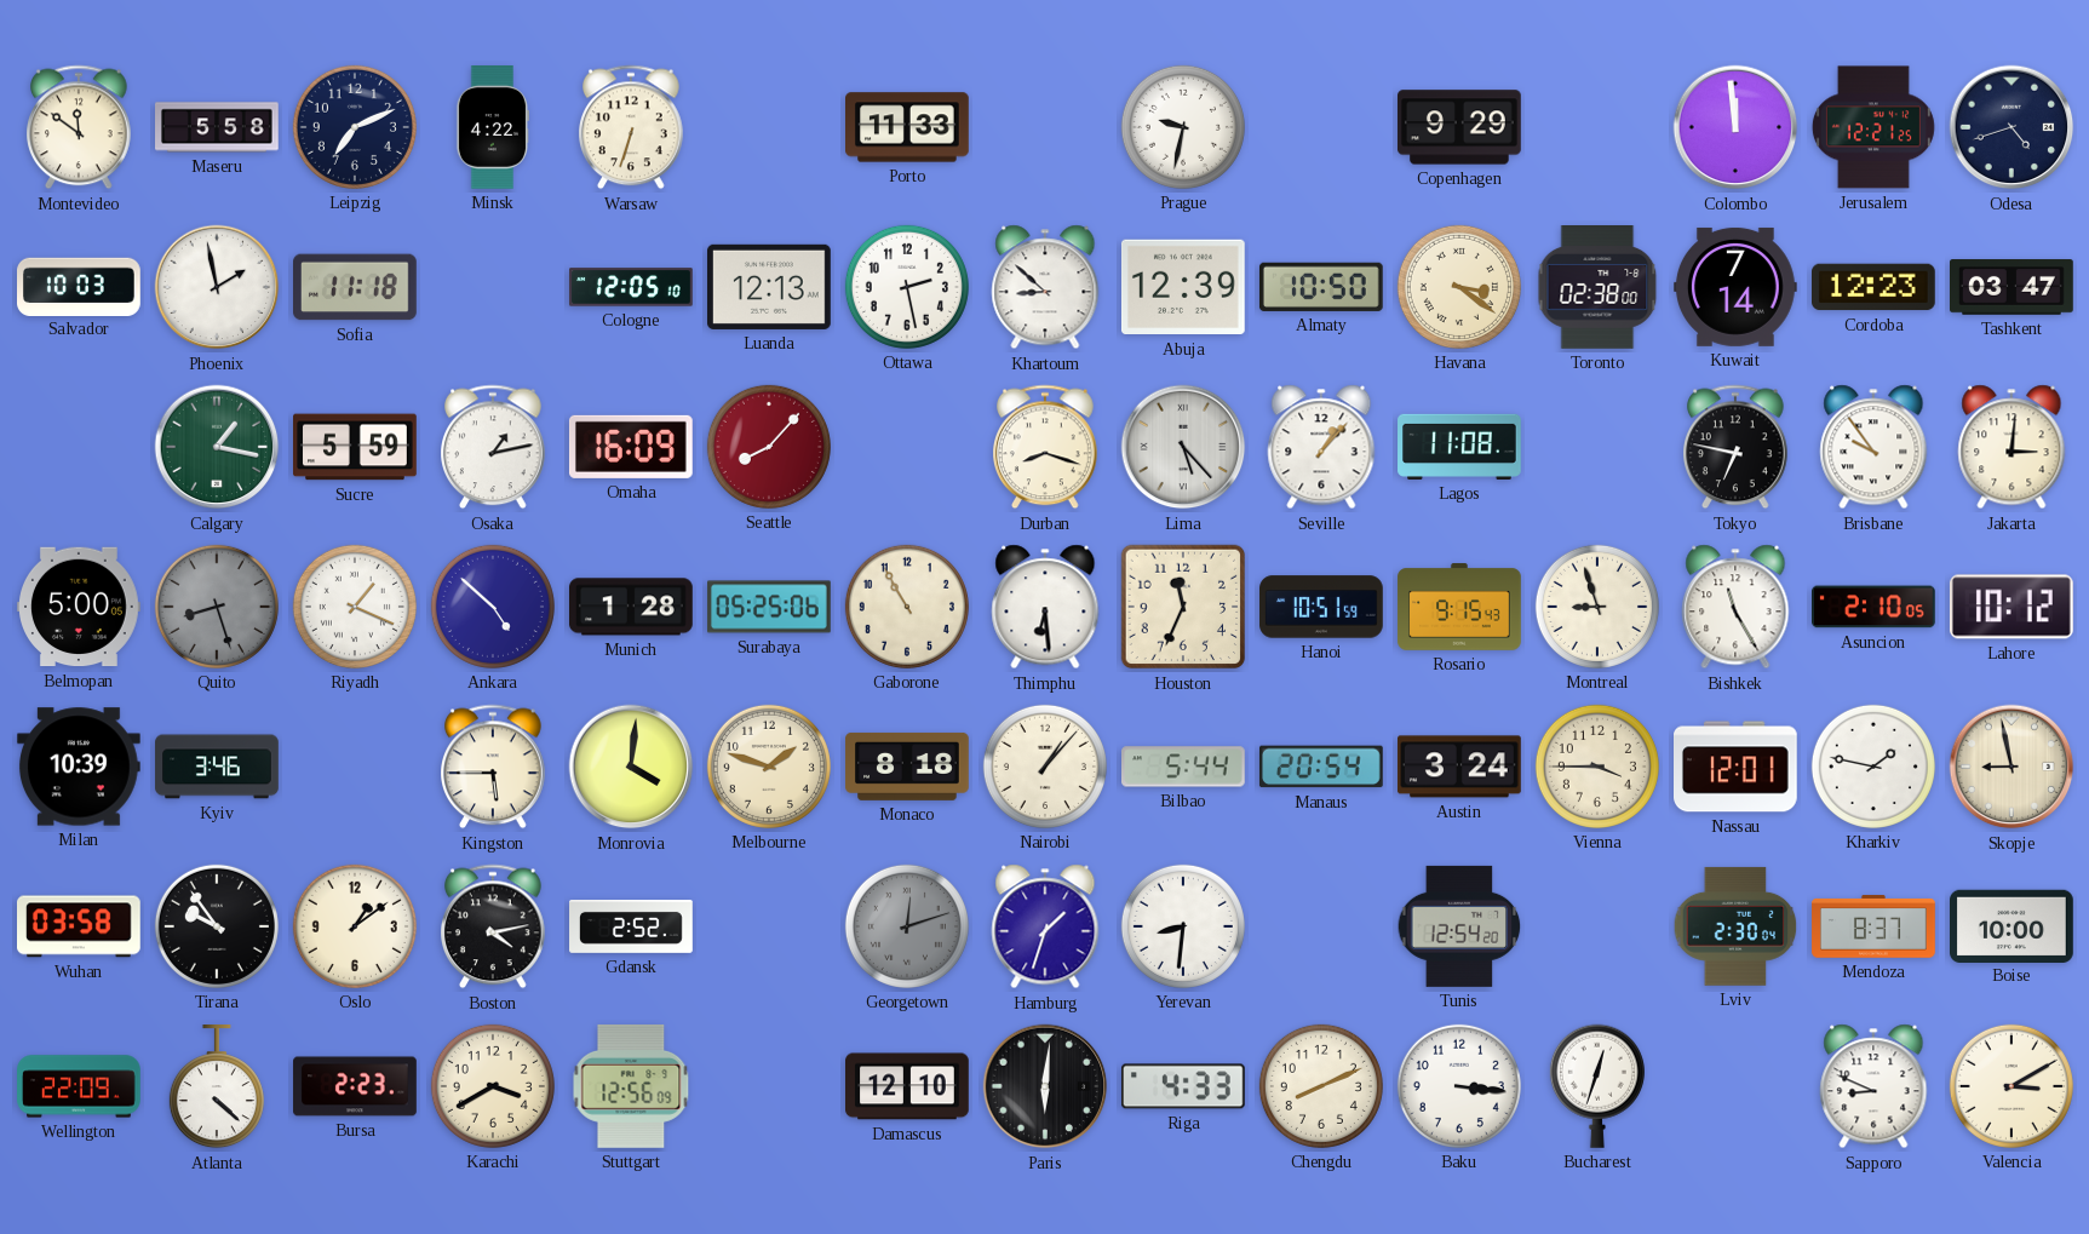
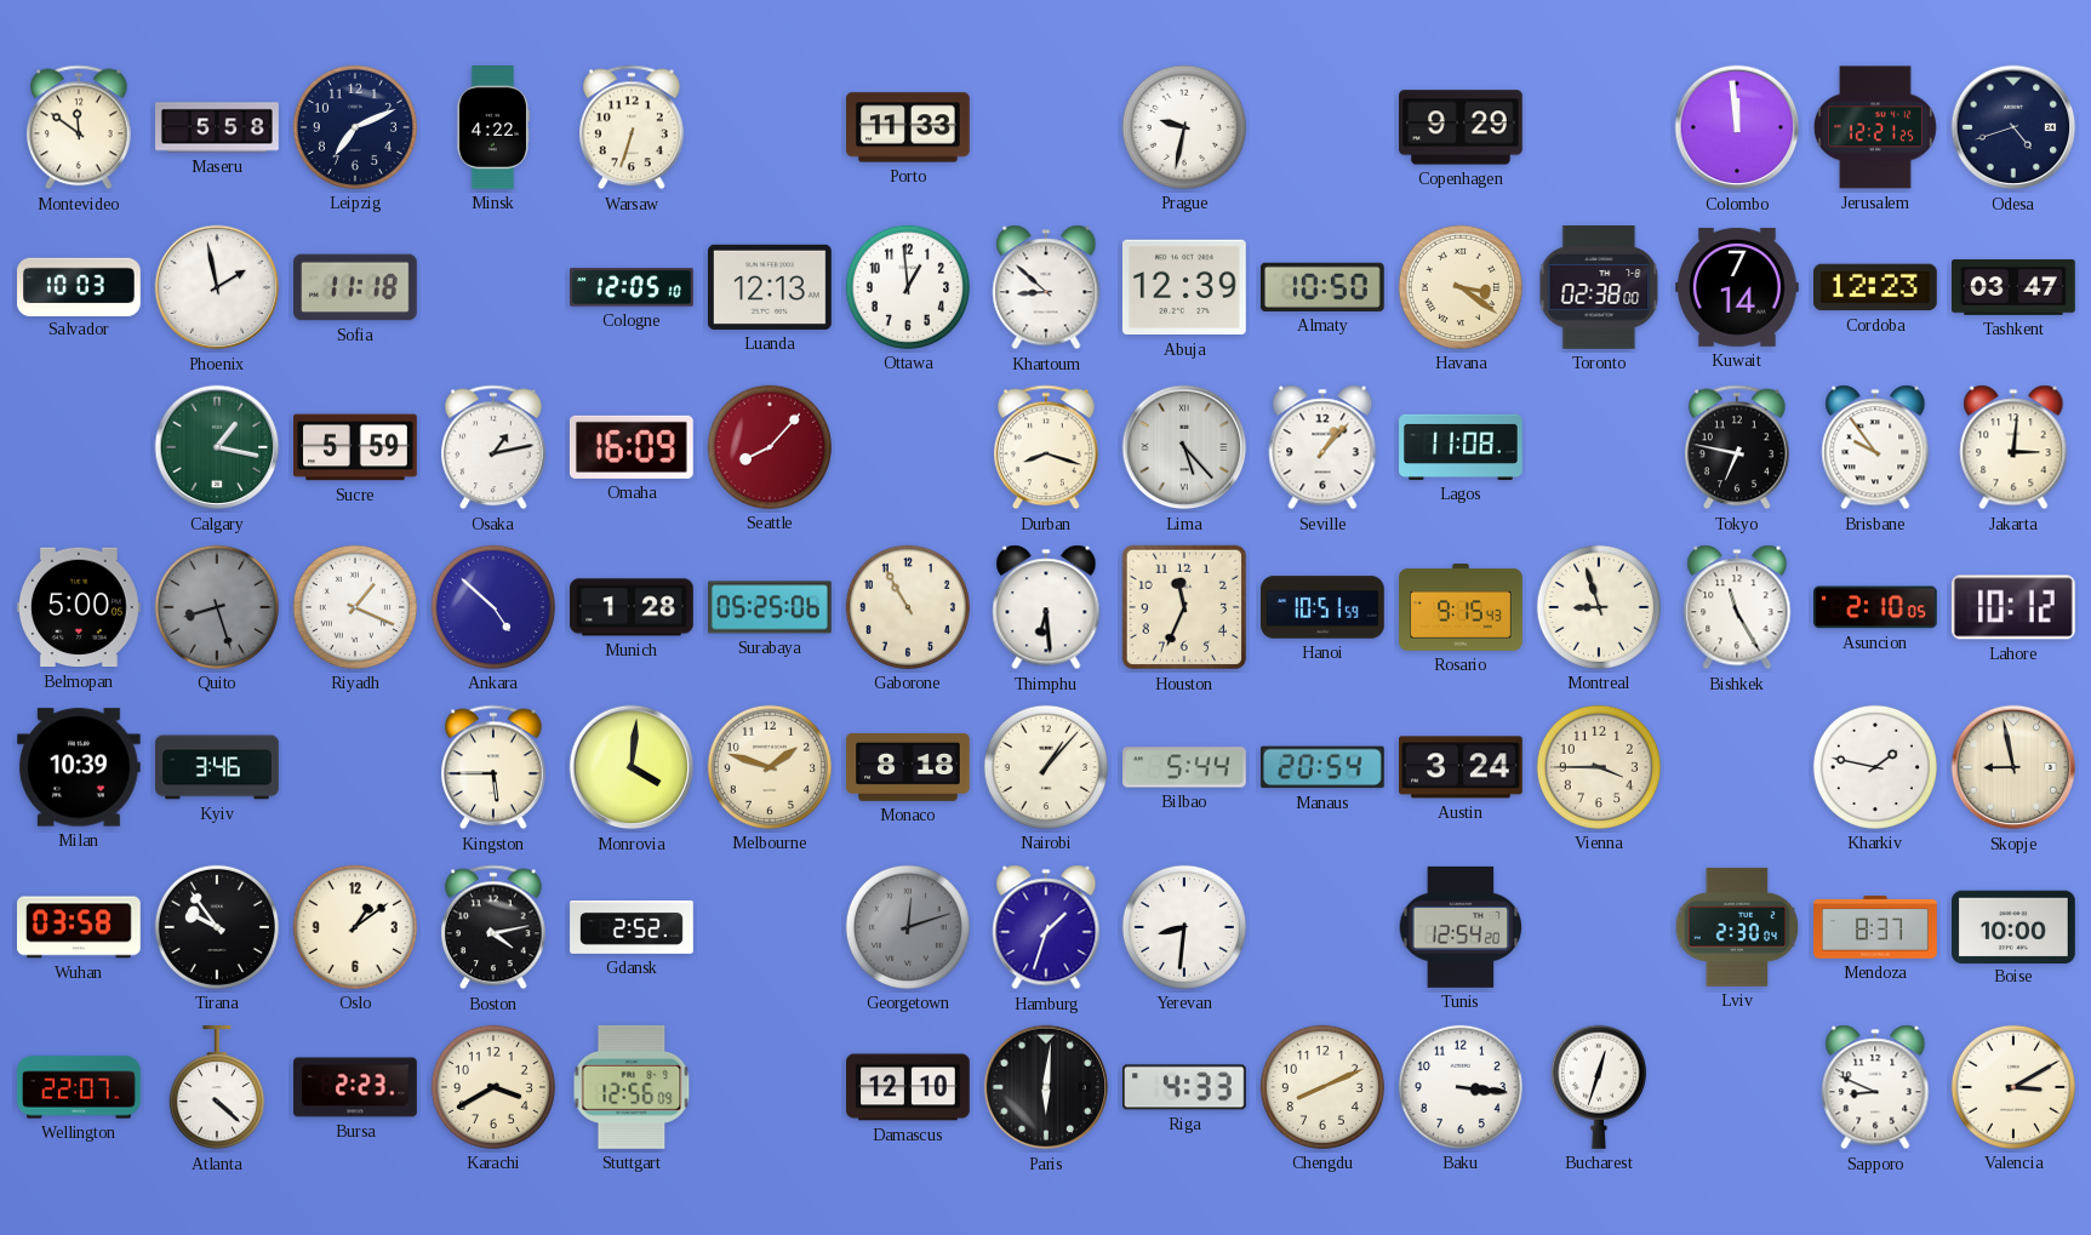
Ottawa: 2:28 -> 12:59
Nassau: 12:01 -> none
Wellington: 22:09 -> 22:07
